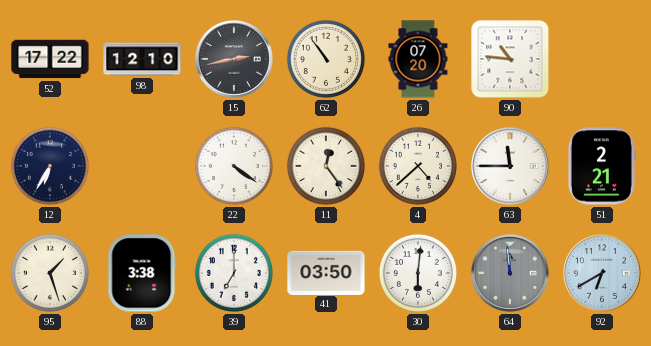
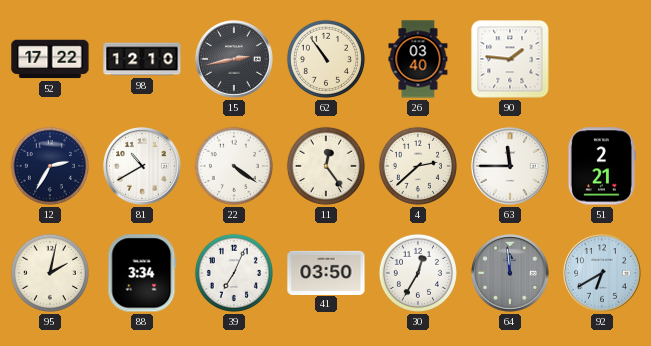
26: 07:20 -> 03:40
90: 10:46 -> 1:46
12: 6:35 -> 2:35
81: none -> 10:40
4: 4:38 -> 2:38
95: 1:27 -> 2:02
88: 3:38 -> 3:34
39: 7:00 -> 7:04
30: 6:01 -> 12:35
